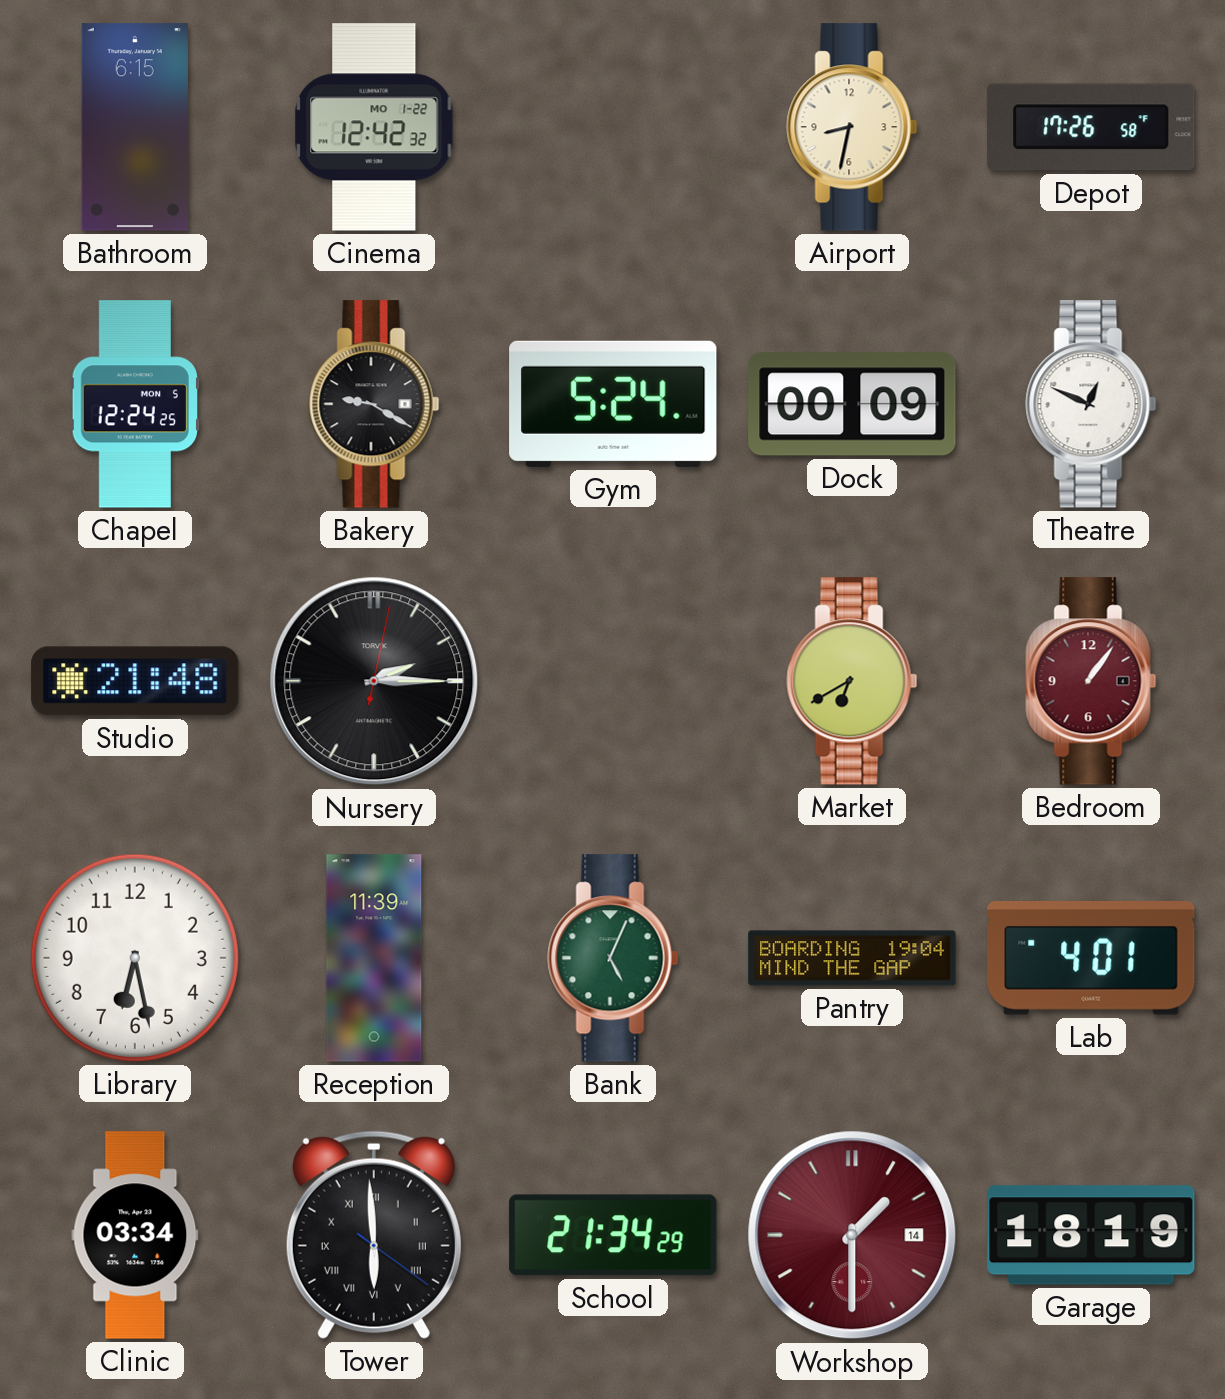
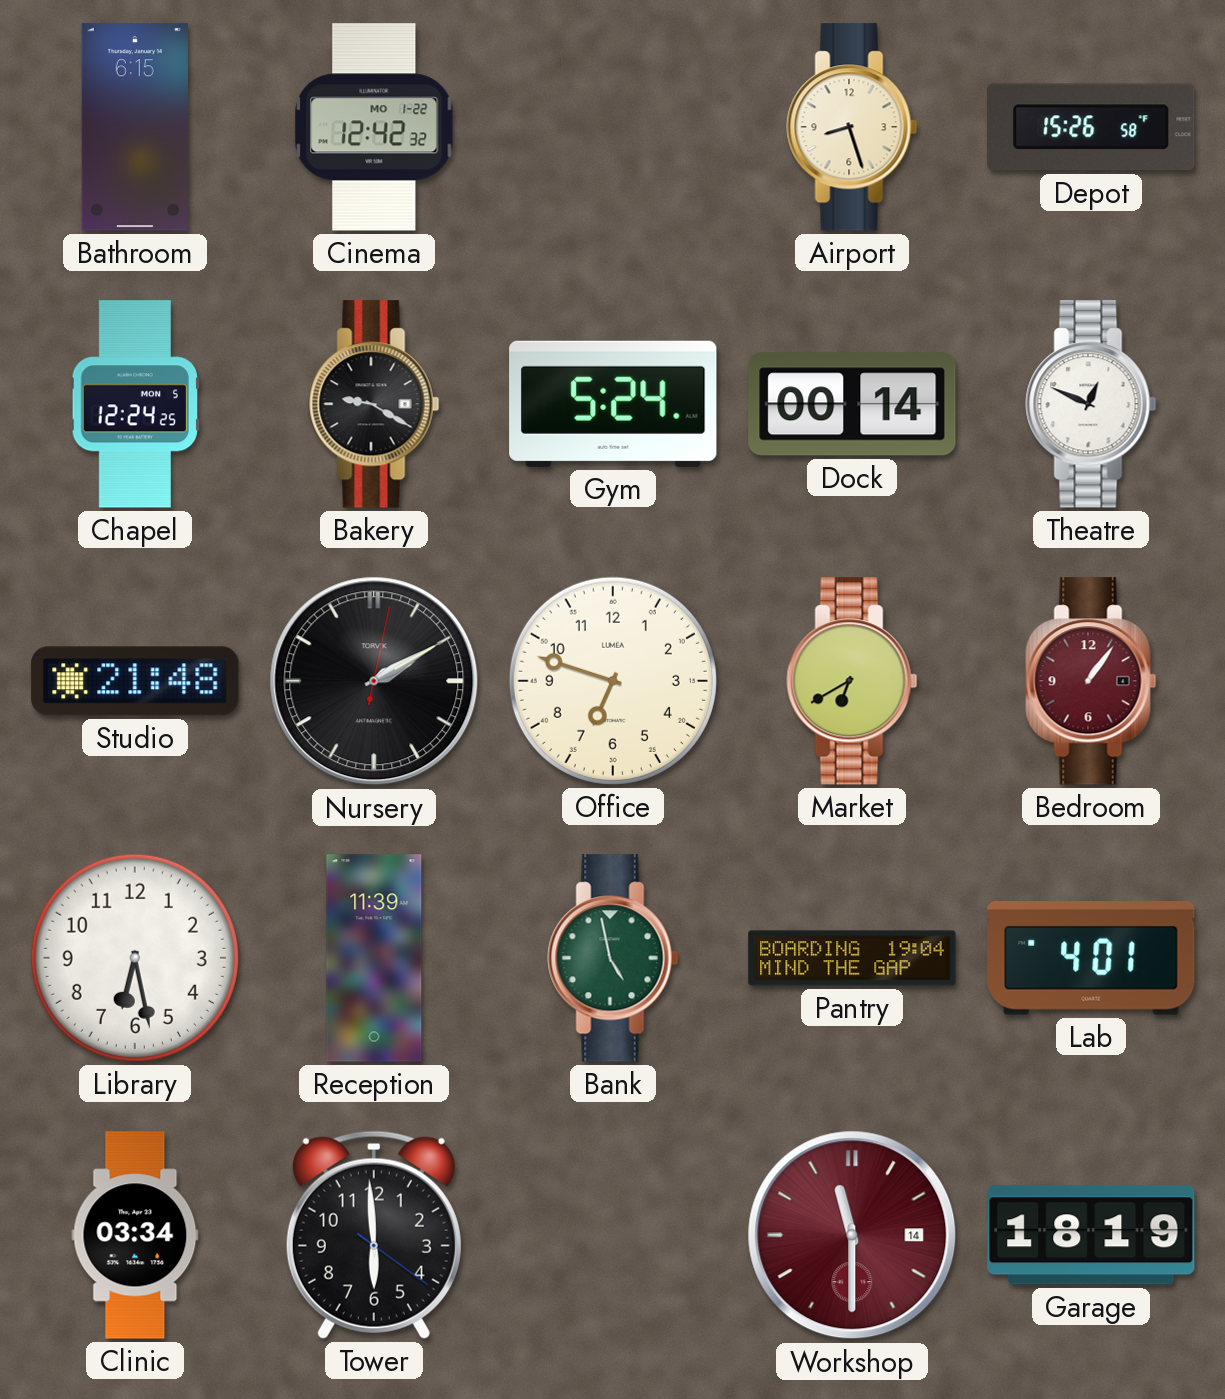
Airport: 8:32 -> 8:27
Depot: 17:26 -> 15:26
Dock: 00:09 -> 00:14
Nursery: 2:15 -> 2:10
Office: none -> 6:48
Bank: 5:04 -> 4:58
Tower numerals: Roman -> Arabic
School: 21:34 -> none
Workshop: 1:30 -> 11:30
